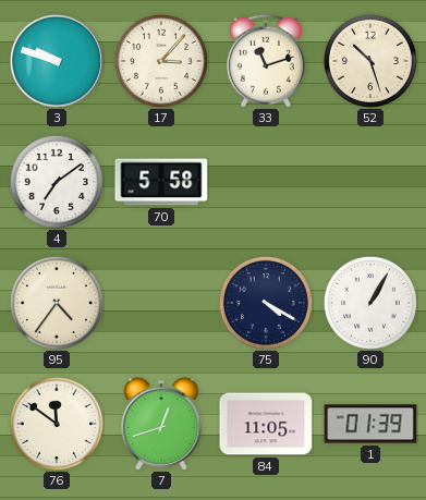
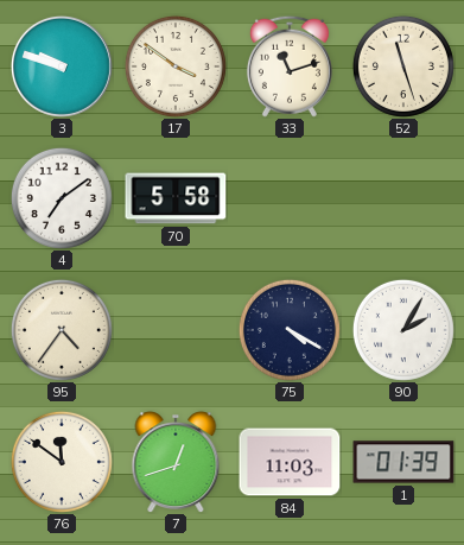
17: 3:07 -> 3:51
52: 10:27 -> 11:27
90: 1:05 -> 2:05
84: 11:05 -> 11:03
